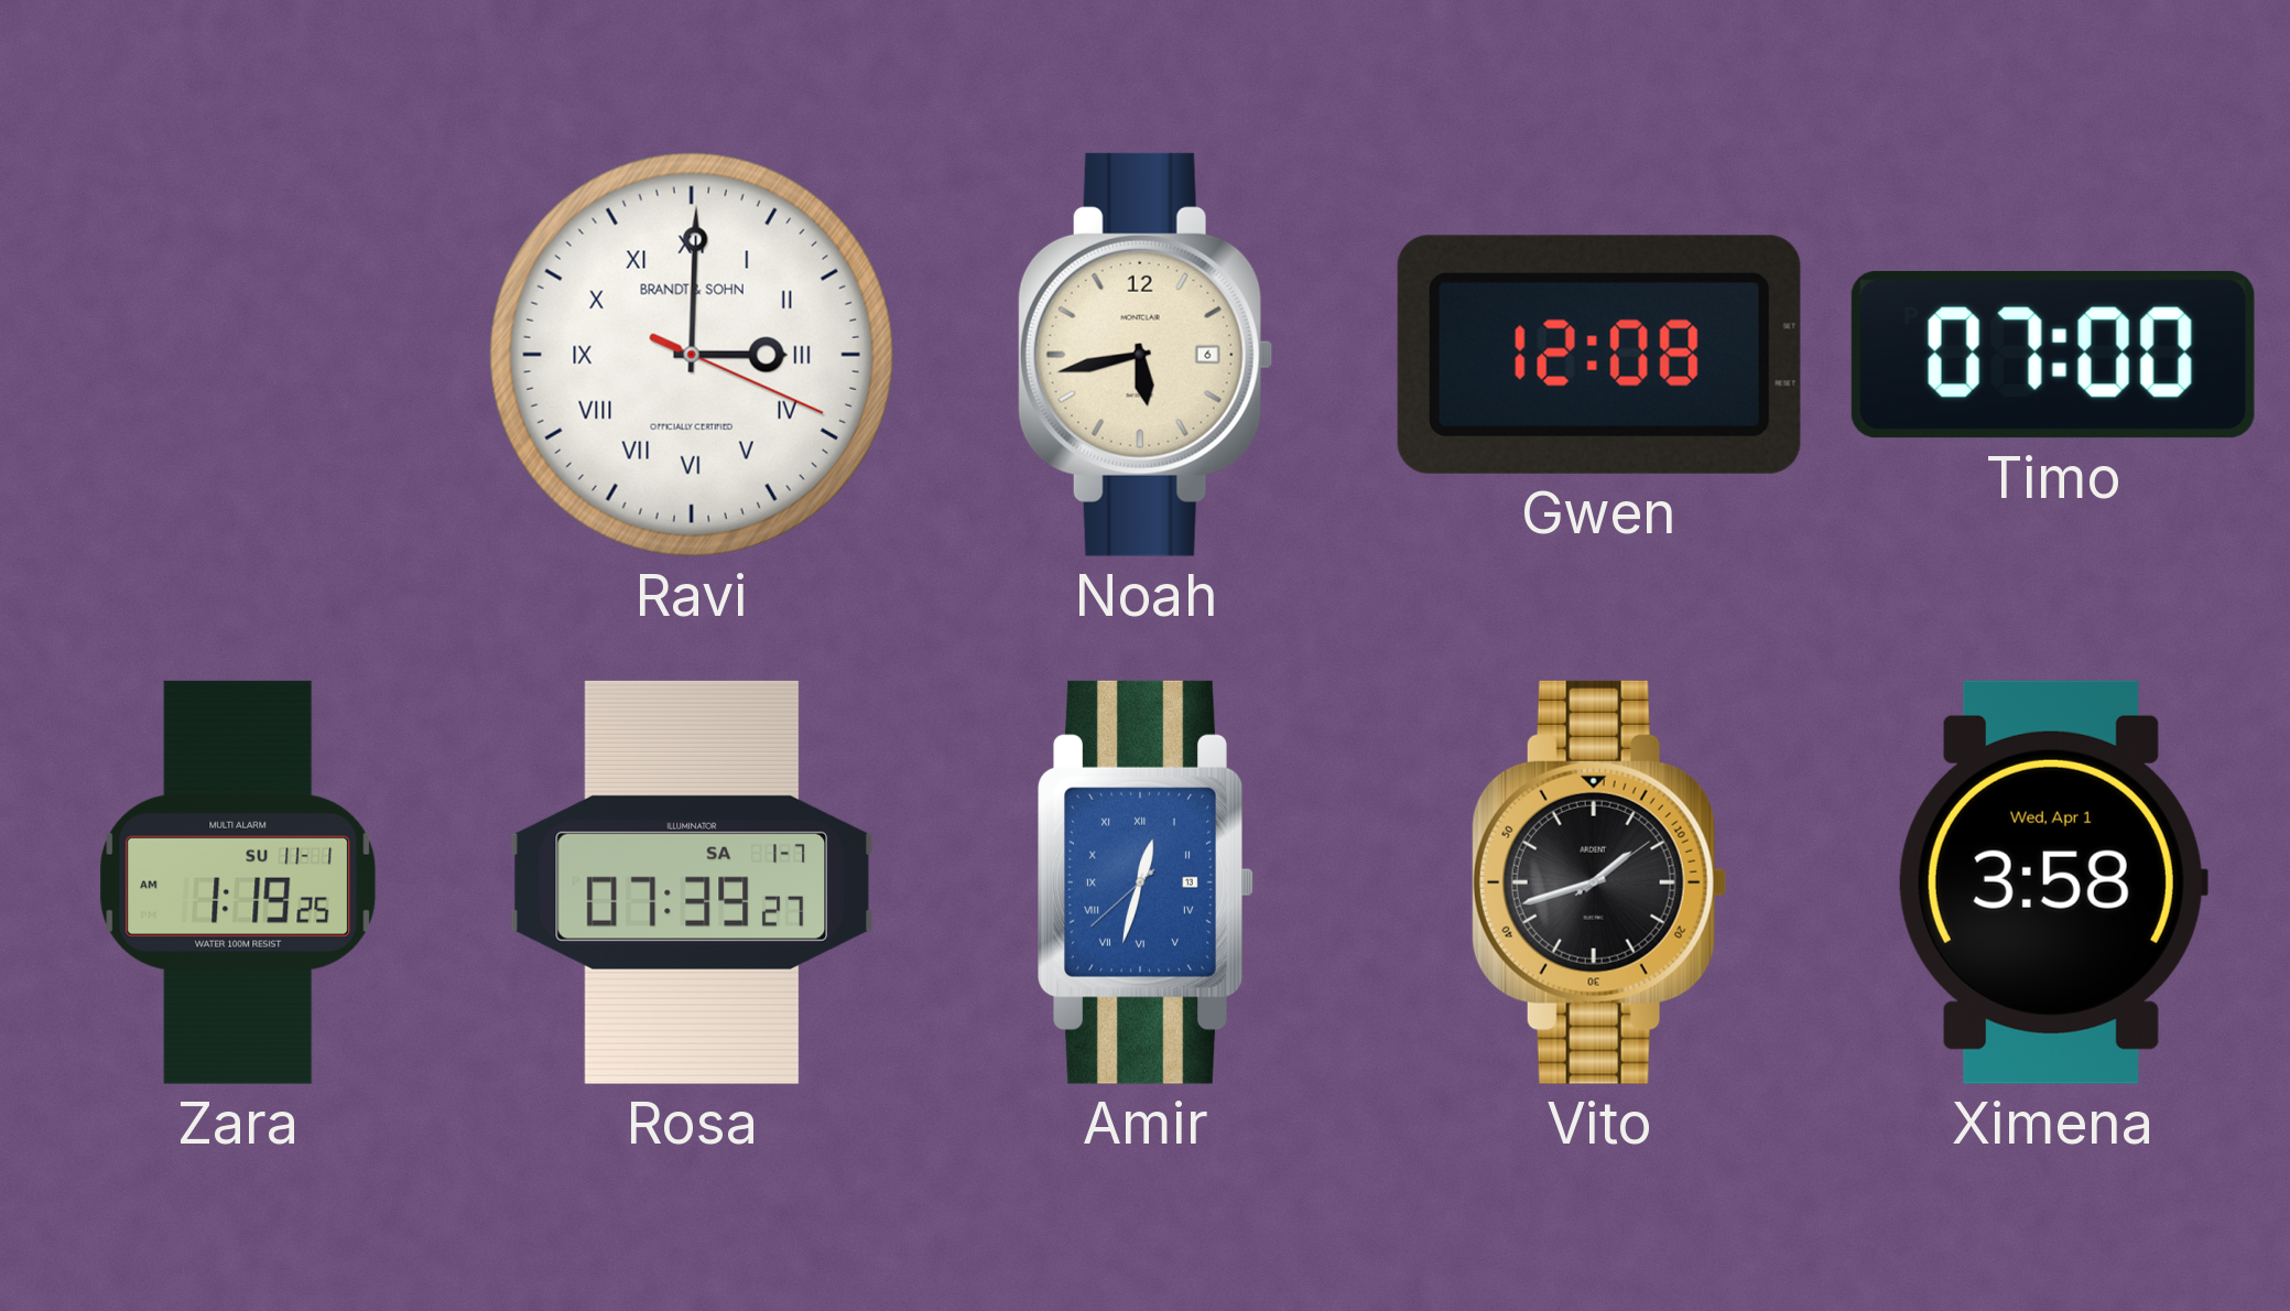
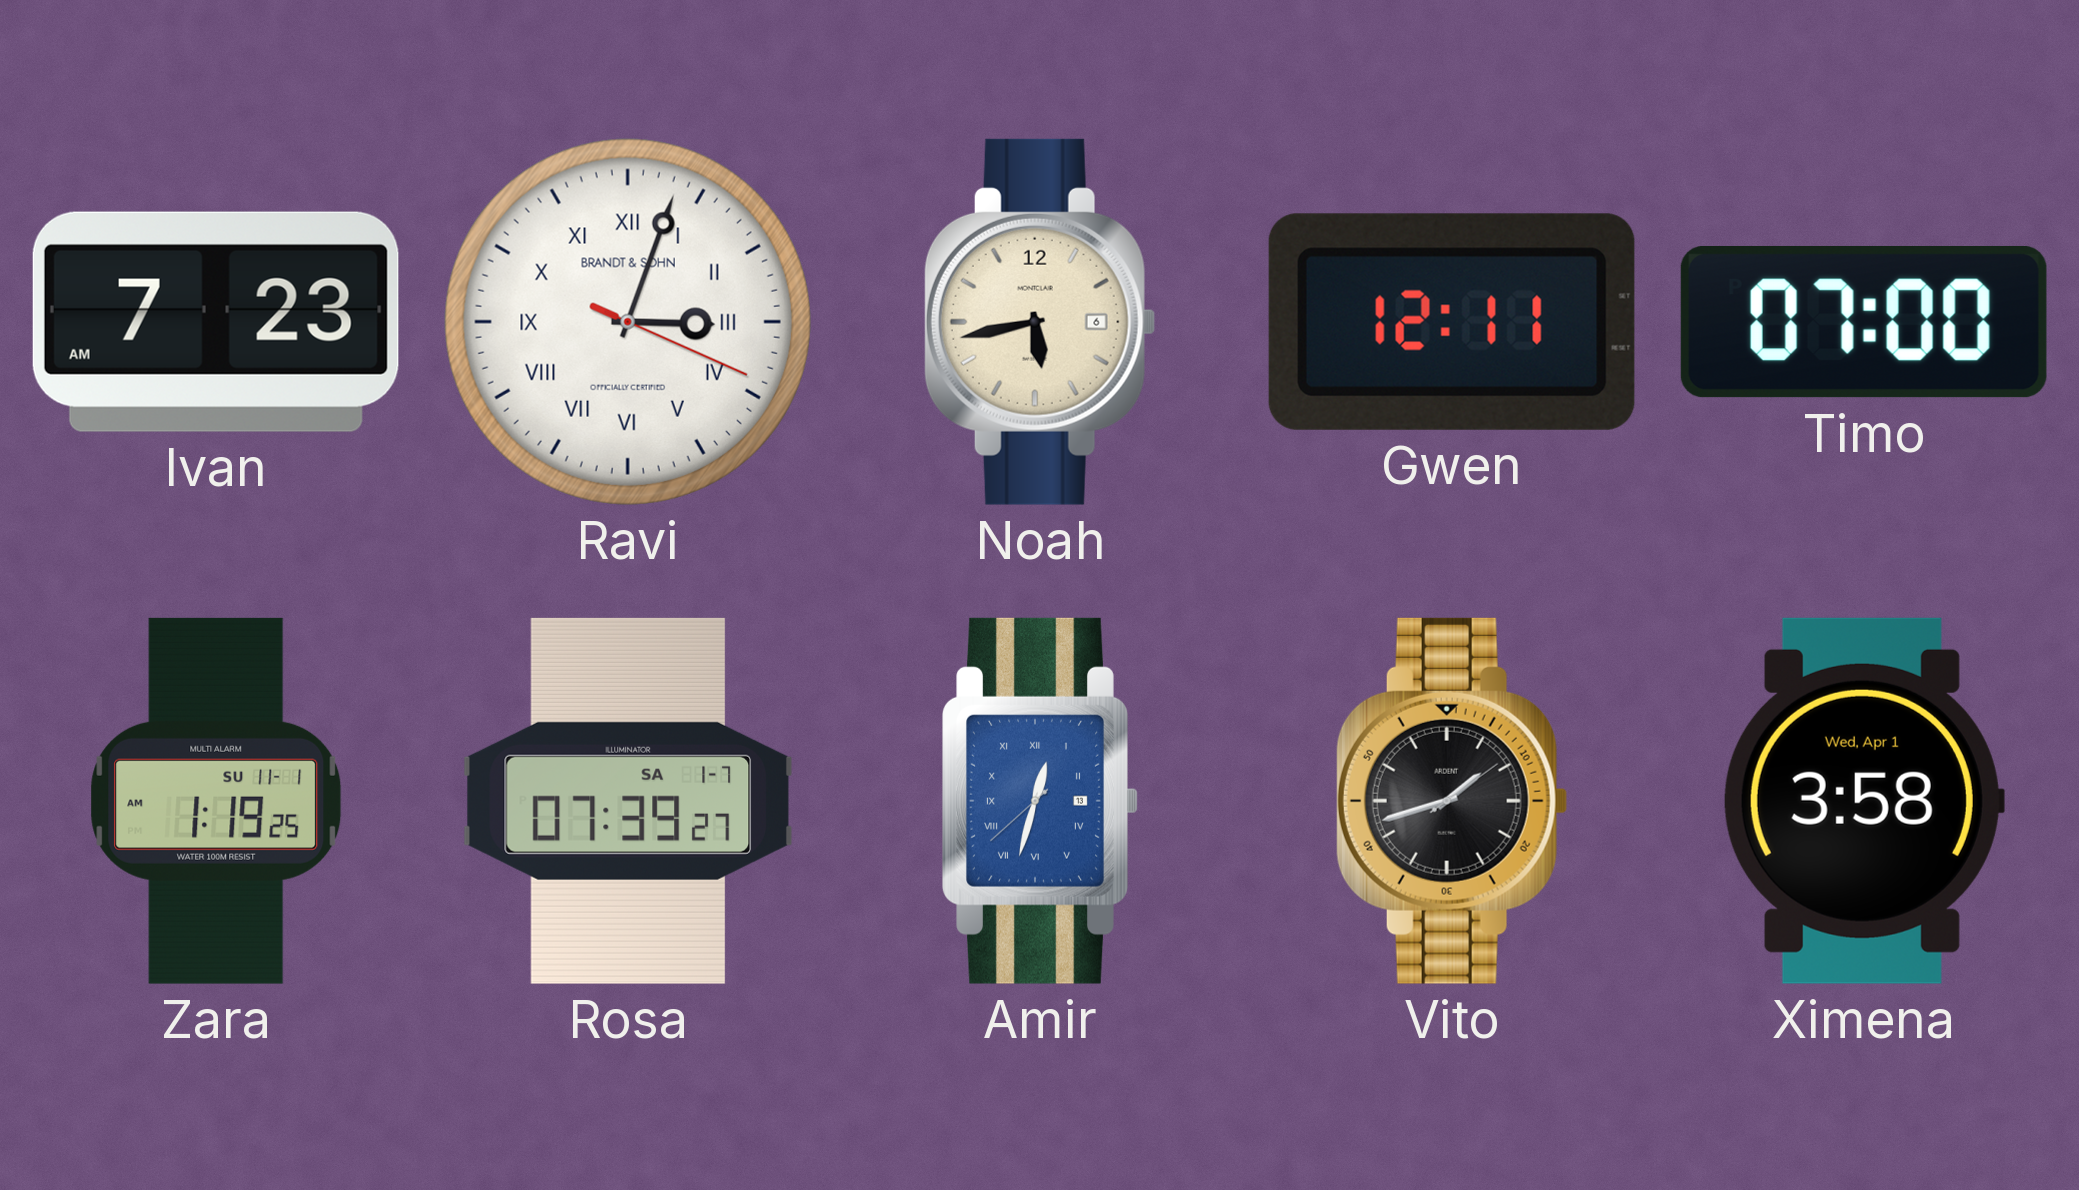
Ivan: none -> 7:23
Ravi: 3:00 -> 3:03
Gwen: 12:08 -> 12:11
